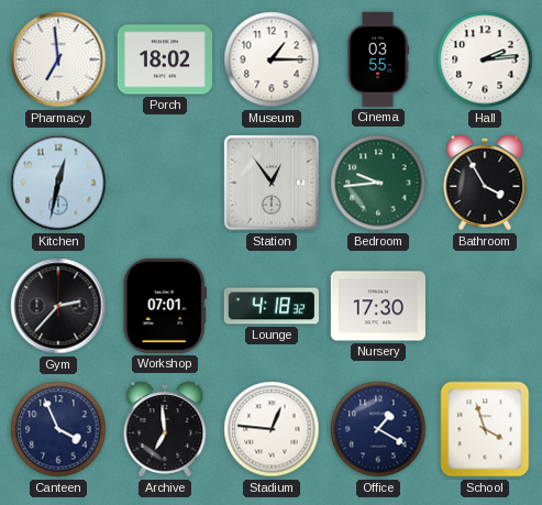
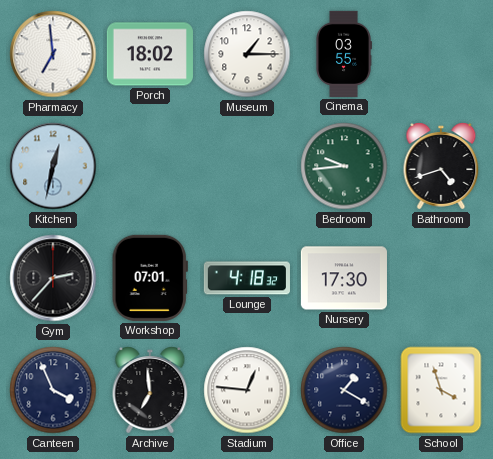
Hall: 2:14 -> none
Station: 12:54 -> none
Bathroom: 3:55 -> 4:42
